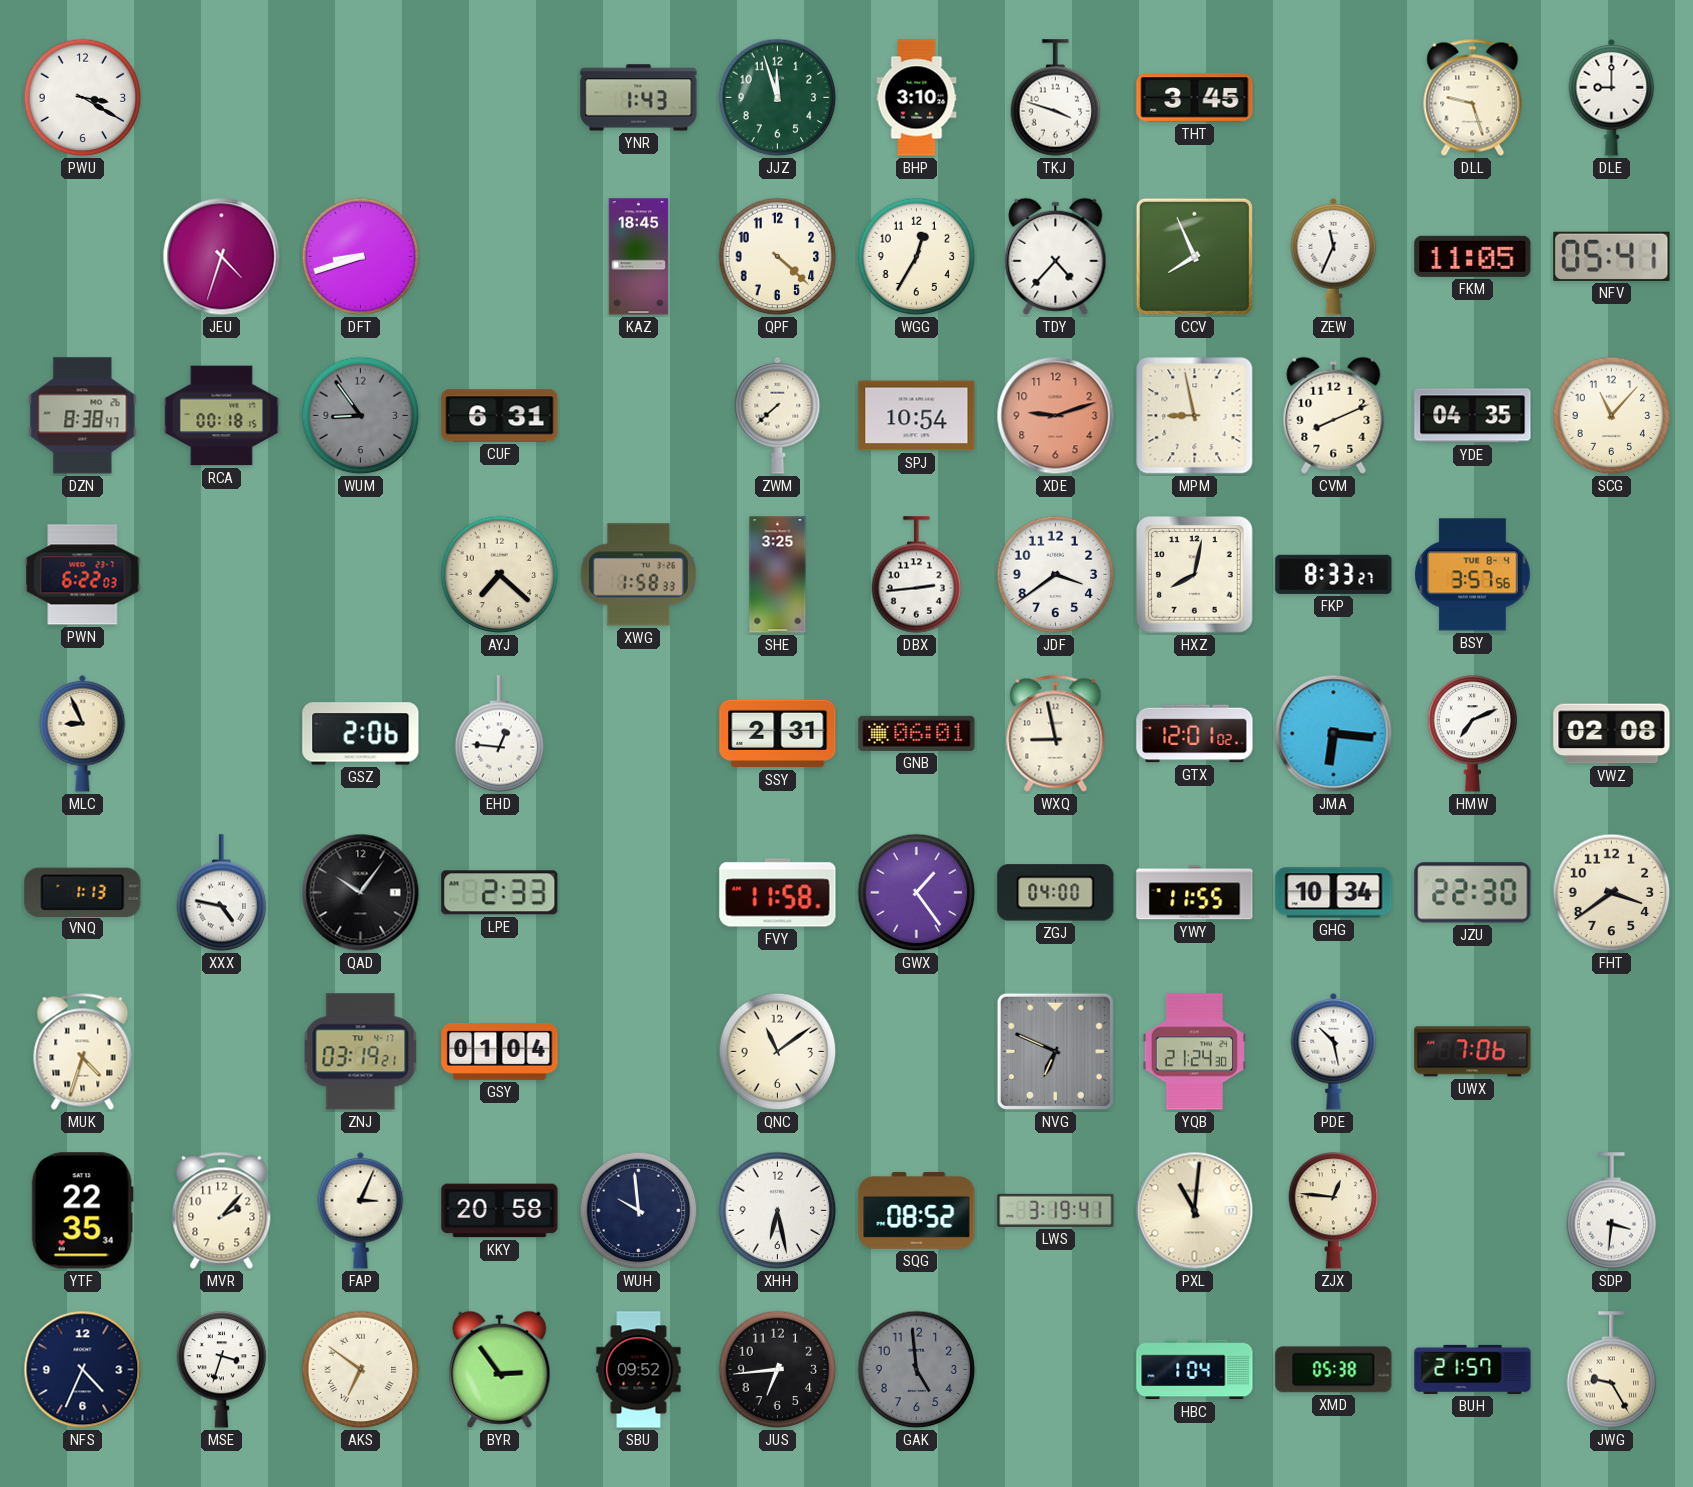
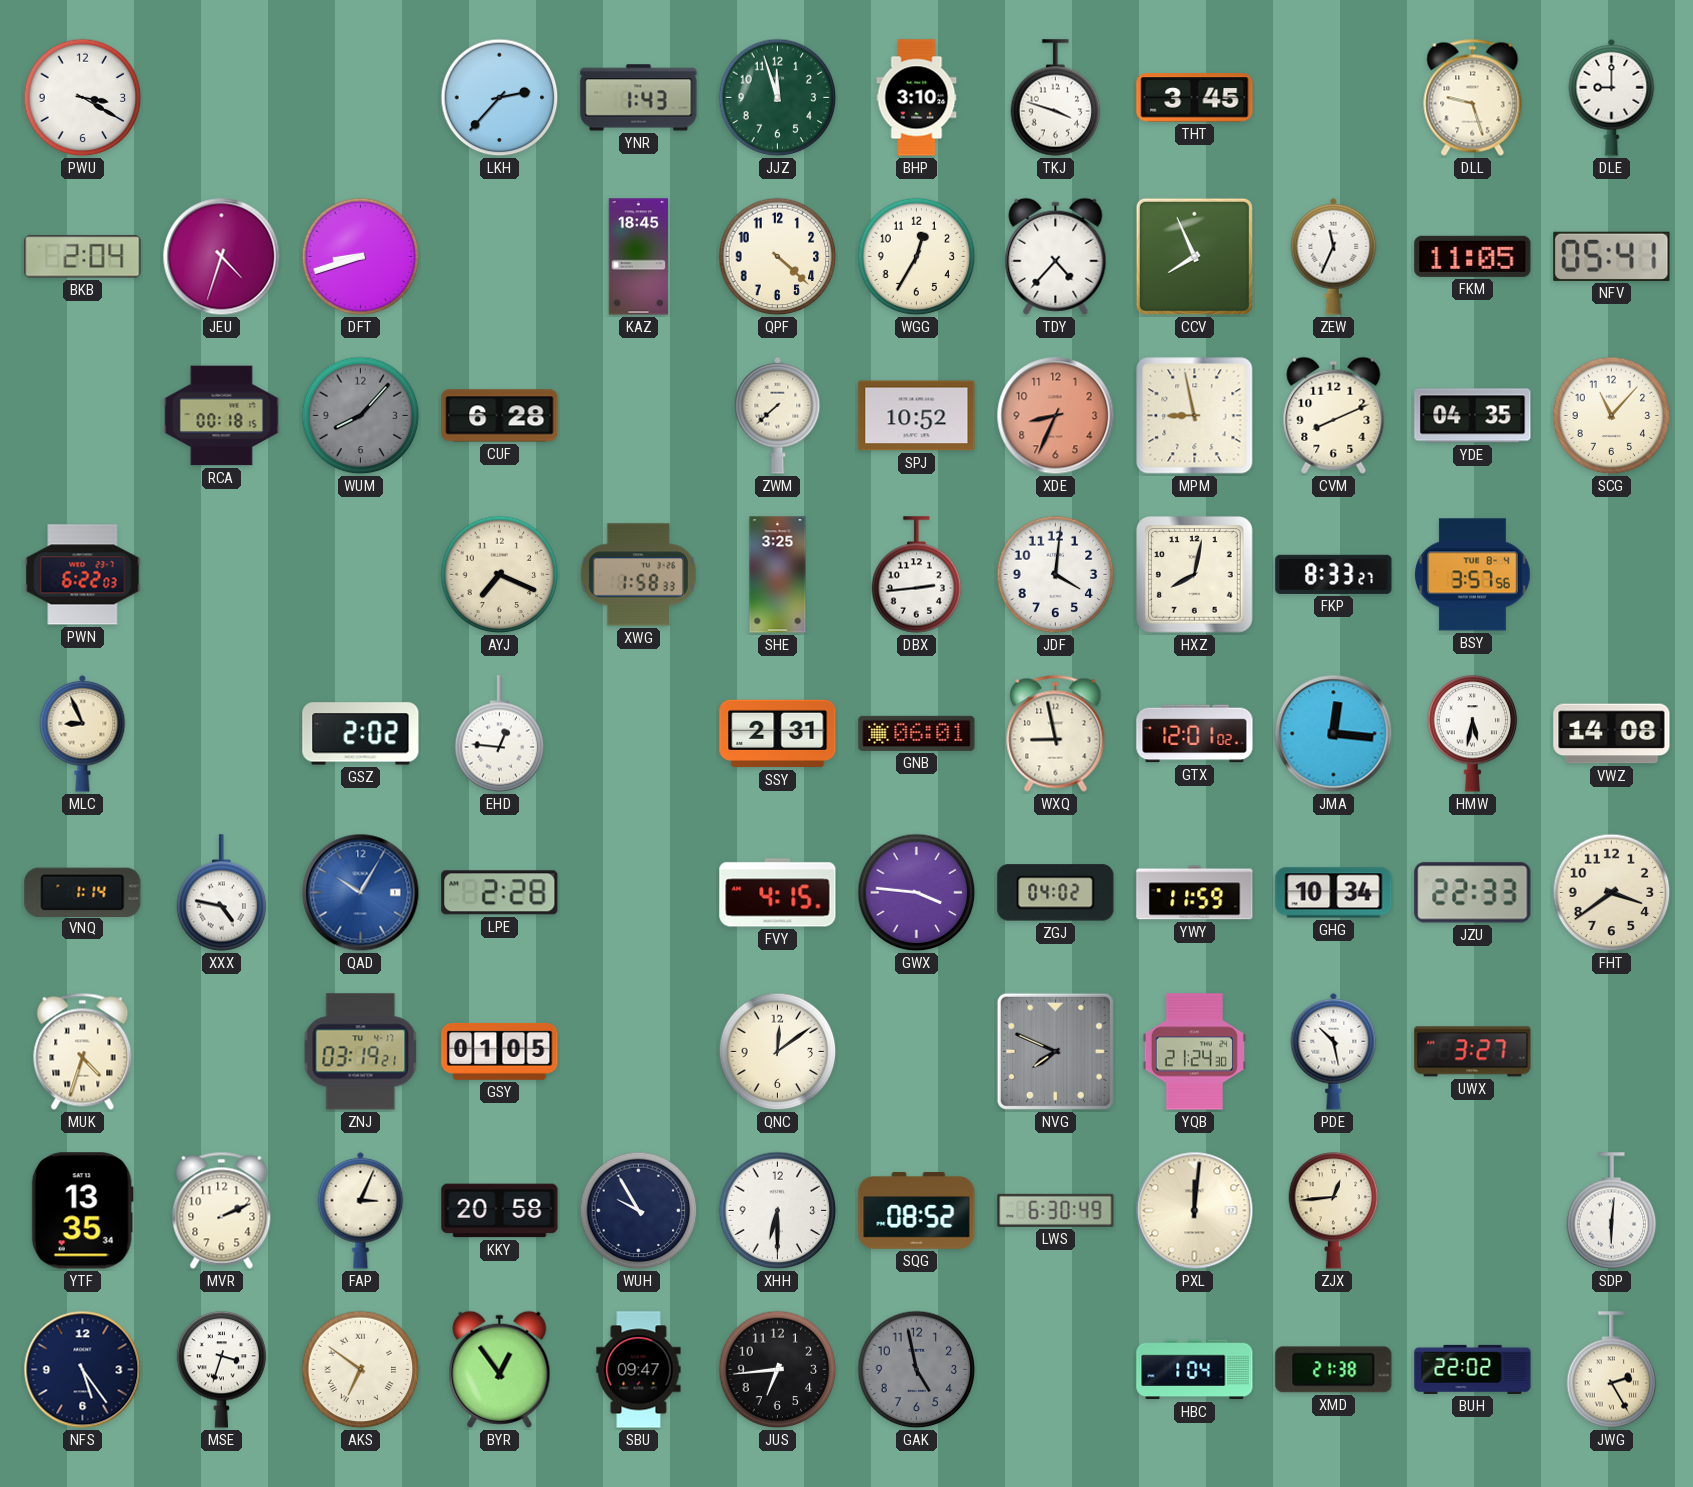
LKH: none -> 2:37
BKB: none -> 2:04
DZN: 8:38 -> none
WUM: 8:54 -> 8:07
CUF: 6:31 -> 6:28
SPJ: 10:54 -> 10:52
XDE: 9:12 -> 8:34
AYJ: 7:22 -> 7:19
JDF: 3:39 -> 4:01
GSZ: 2:06 -> 2:02
JMA: 6:16 -> 12:16
HMW: 7:11 -> 5:32
VWZ: 02:08 -> 14:08
VNQ: 1:13 -> 1:14
QAD: 10:06 -> 10:05
QAD dial: black -> blue
LPE: 2:33 -> 2:28
FVY: 11:58 -> 4:15
GWX: 1:24 -> 3:46
ZGJ: 04:00 -> 04:02
YWY: 11:55 -> 11:59
JZU: 22:30 -> 22:33
GSY: 01:04 -> 01:05
QNC: 11:09 -> 12:09
NVG: 6:49 -> 7:49
UWX: 7:06 -> 3:27
YTF: 22:35 -> 13:35
MVR: 2:07 -> 2:11
WUH: 9:59 -> 9:55
XHH: 6:28 -> 6:30
LWS: 3:19 -> 6:30
PXL: 11:01 -> 12:01
ZJX: 12:46 -> 12:44
SDP: 3:31 -> 6:01
NFS: 4:34 -> 5:24
BYR: 2:54 -> 12:54
SBU: 09:52 -> 09:47
GAK: 4:59 -> 4:58
XMD: 05:38 -> 21:38
BUH: 21:57 -> 22:02
JWG: 9:25 -> 2:25
